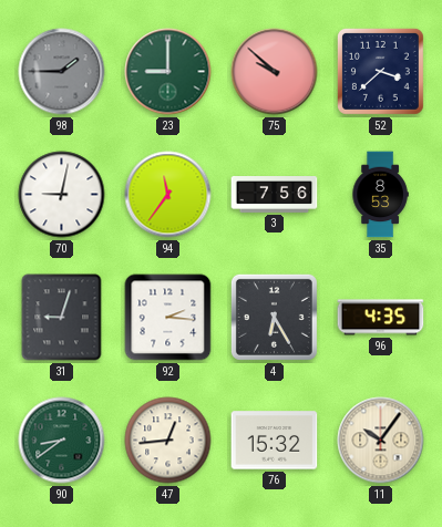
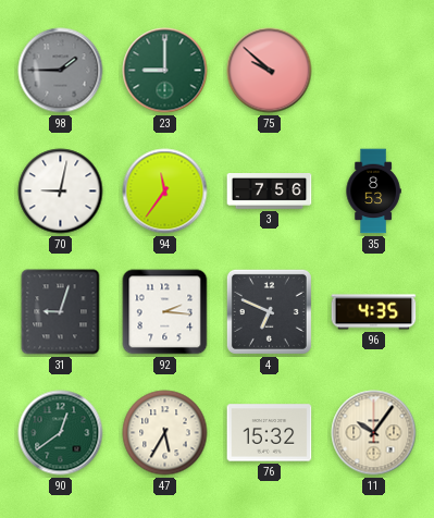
52: 3:38 -> none
4: 6:25 -> 6:49
90: 8:39 -> 12:39
47: 12:44 -> 5:35
